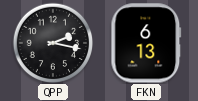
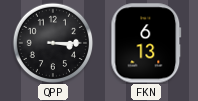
QPP: 2:17 -> 3:15
